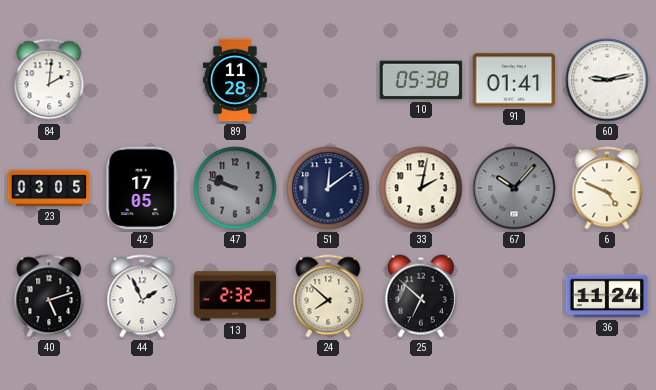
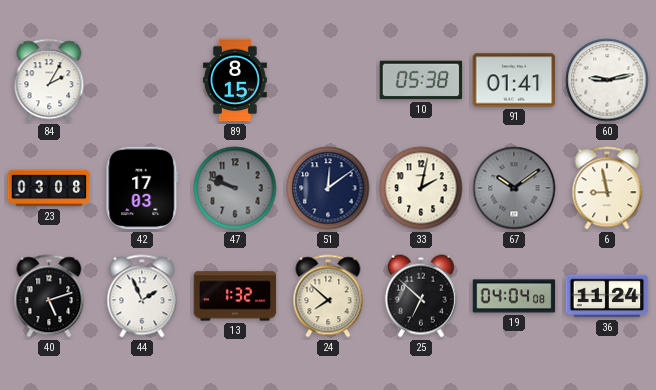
84: 2:01 -> 2:05
89: 11:28 -> 8:15
23: 03:05 -> 03:08
42: 17:05 -> 17:03
67: 10:07 -> 10:09
6: 4:49 -> 8:58
13: 2:32 -> 1:32
19: none -> 04:04
